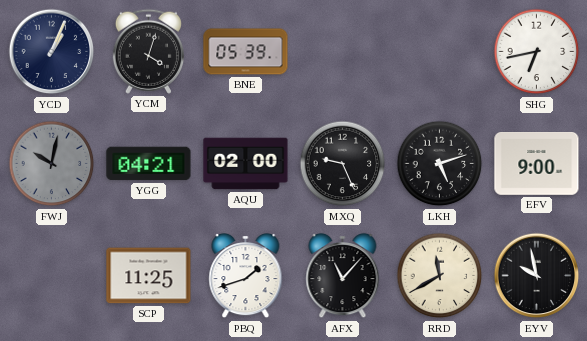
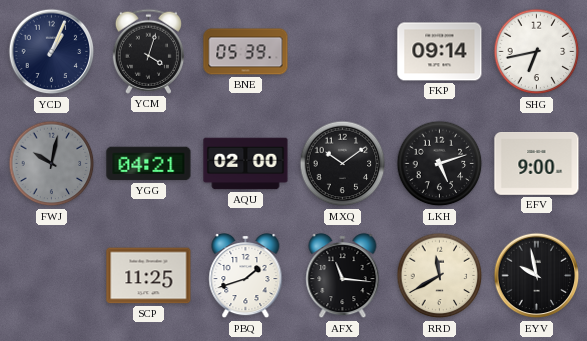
FKP: none -> 09:14
MXQ: 9:26 -> 10:09
AFX: 11:07 -> 11:16
